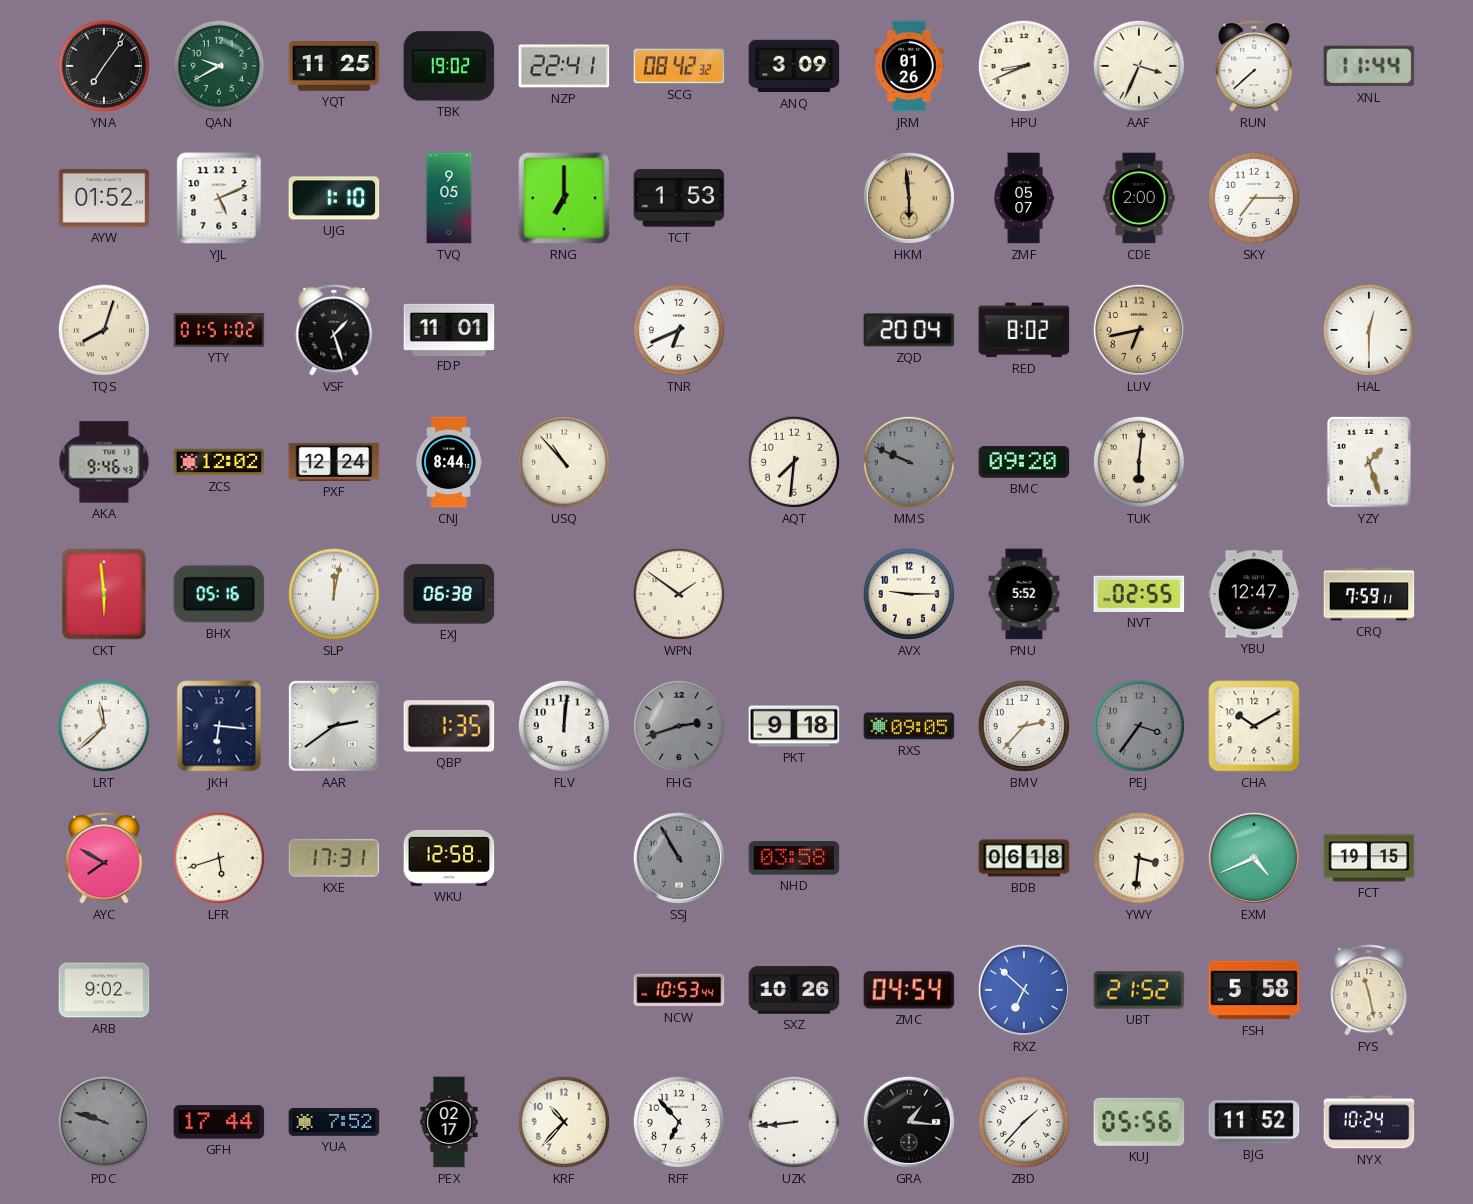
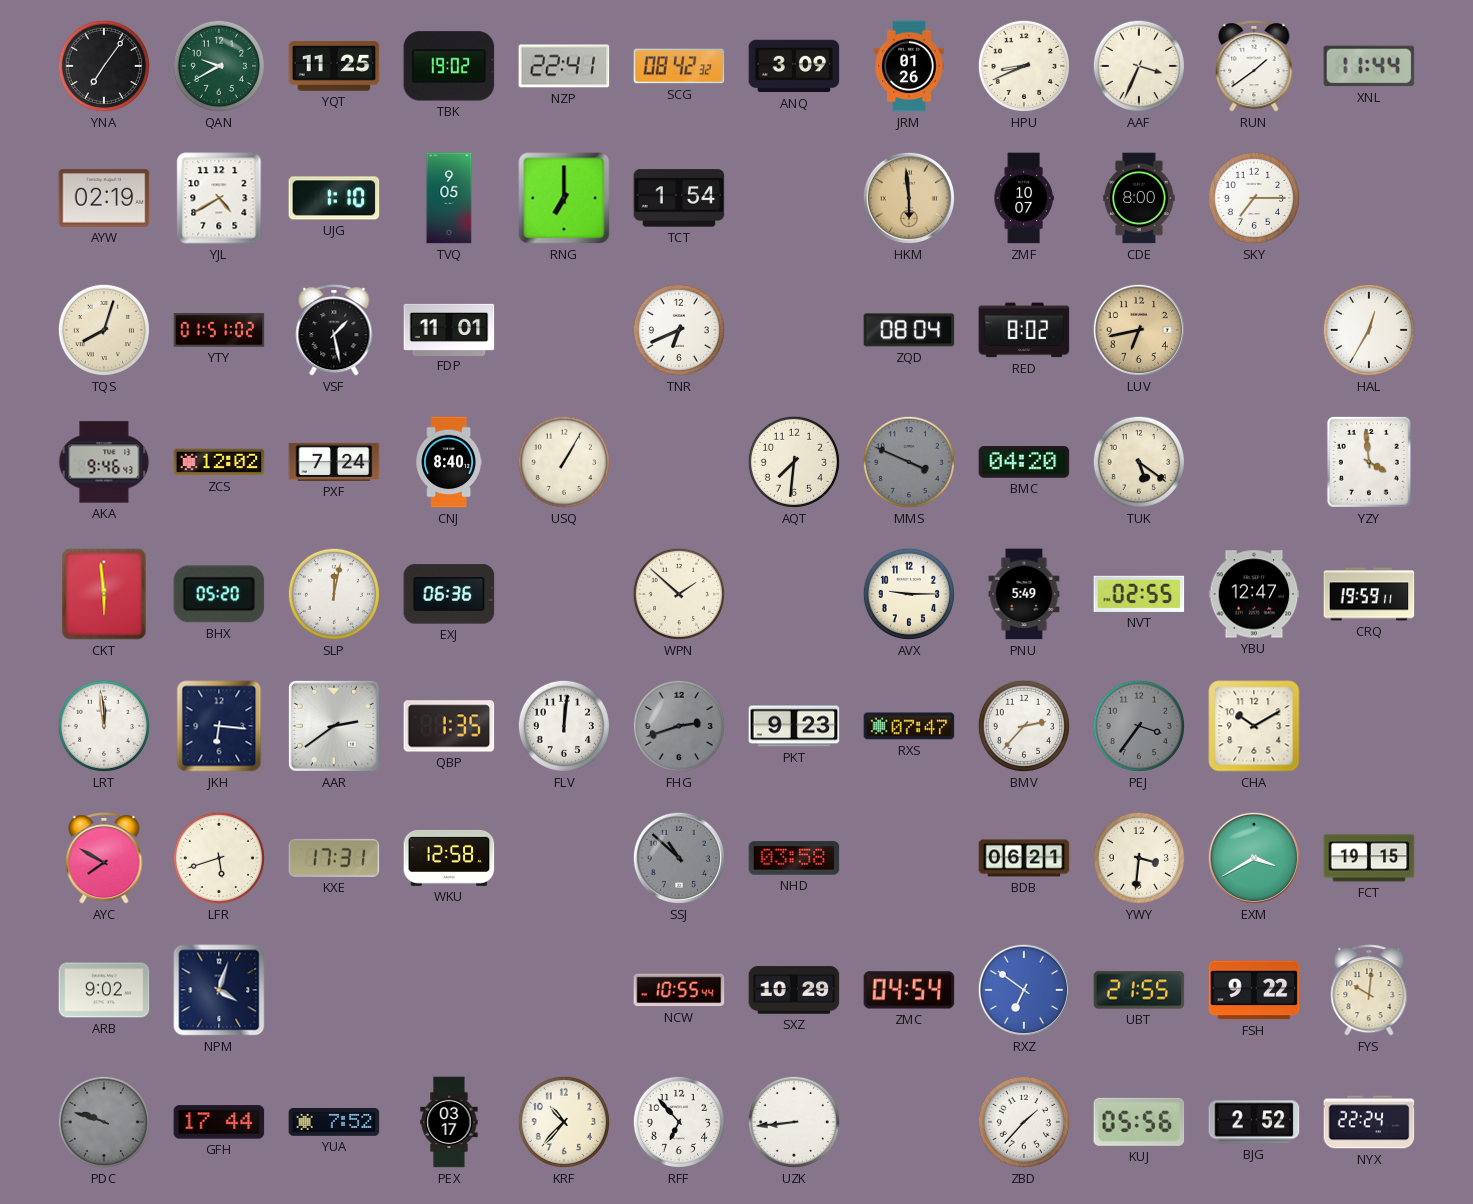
RUN: 7:38 -> 1:39
AYW: 01:52 -> 02:19
YJL: 5:11 -> 4:40
TCT: 1:53 -> 1:54
ZMF: 05:07 -> 10:07
CDE: 2:00 -> 8:00
VSF: 1:27 -> 1:28
ZQD: 20:04 -> 08:04
HAL: 12:30 -> 12:35
PXF: 12:24 -> 7:24
CNJ: 8:44 -> 8:40
USQ: 10:53 -> 1:05
MMS: 9:49 -> 3:49
BMC: 09:20 -> 04:20
TUK: 6:01 -> 5:21
YZY: 1:27 -> 3:59
BHX: 05:16 -> 05:20
EXJ: 06:38 -> 06:36
WPN: 1:51 -> 1:52
PNU: 5:52 -> 5:49
CRQ: 7:59 -> 19:59
LRT: 11:38 -> 11:59
PKT: 9:18 -> 9:23
RXS: 09:05 -> 07:47
SSJ: 10:55 -> 10:52
BDB: 06:18 -> 06:21
EXM: 4:41 -> 3:40
NPM: none -> 4:03
NCW: 10:53 -> 10:55
SXZ: 10:26 -> 10:29
RXZ: 6:52 -> 6:51
UBT: 21:52 -> 21:55
FSH: 5:58 -> 9:22
FYS: 11:28 -> 10:01
PEX: 02:17 -> 03:17
GRA: 1:16 -> none
BJG: 11:52 -> 2:52
NYX: 10:24 -> 22:24
